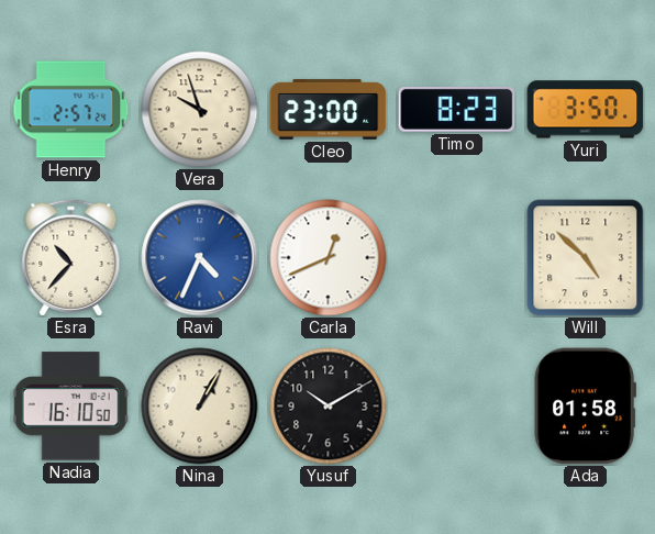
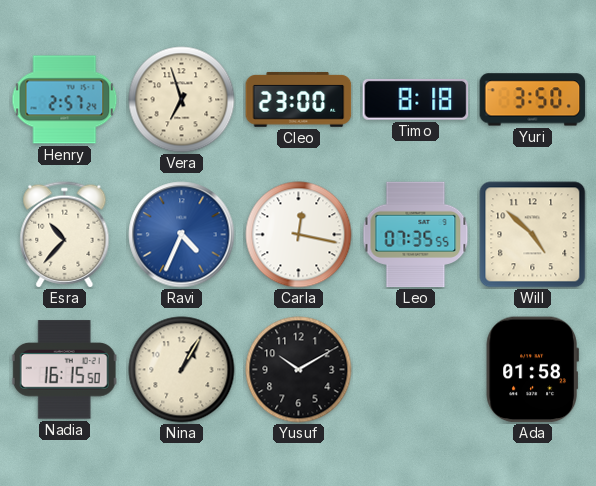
Vera: 9:57 -> 6:57
Timo: 8:23 -> 8:18
Carla: 12:41 -> 12:17
Leo: none -> 07:35
Nadia: 16:10 -> 16:15
